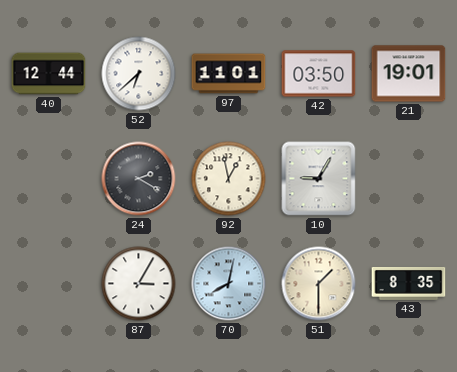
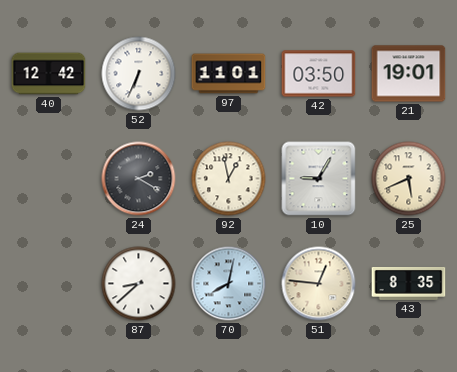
40: 12:44 -> 12:42
52: 6:38 -> 6:34
25: none -> 5:41
87: 3:05 -> 8:38
51: 1:30 -> 12:46
